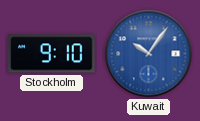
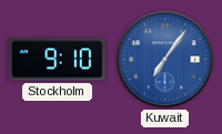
Kuwait: 10:06 -> 7:06
